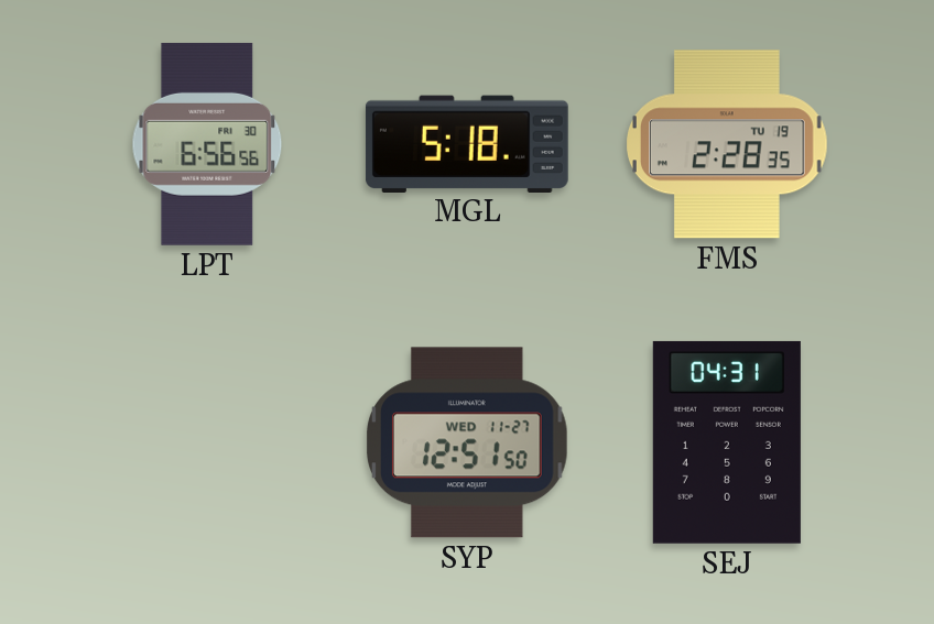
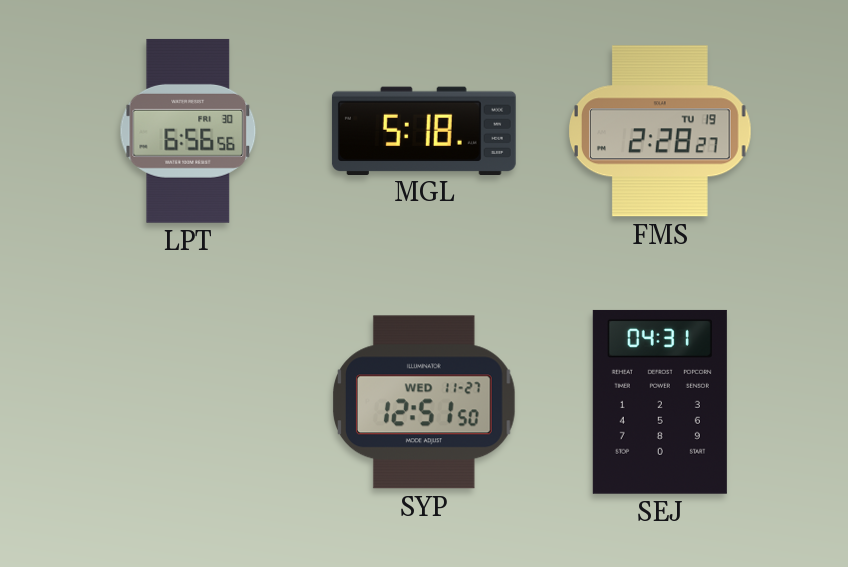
FMS: 2:28:35 -> 2:28:27
